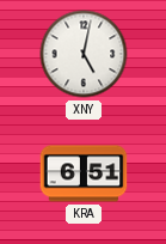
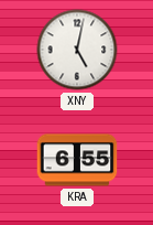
KRA: 6:51 -> 6:55
